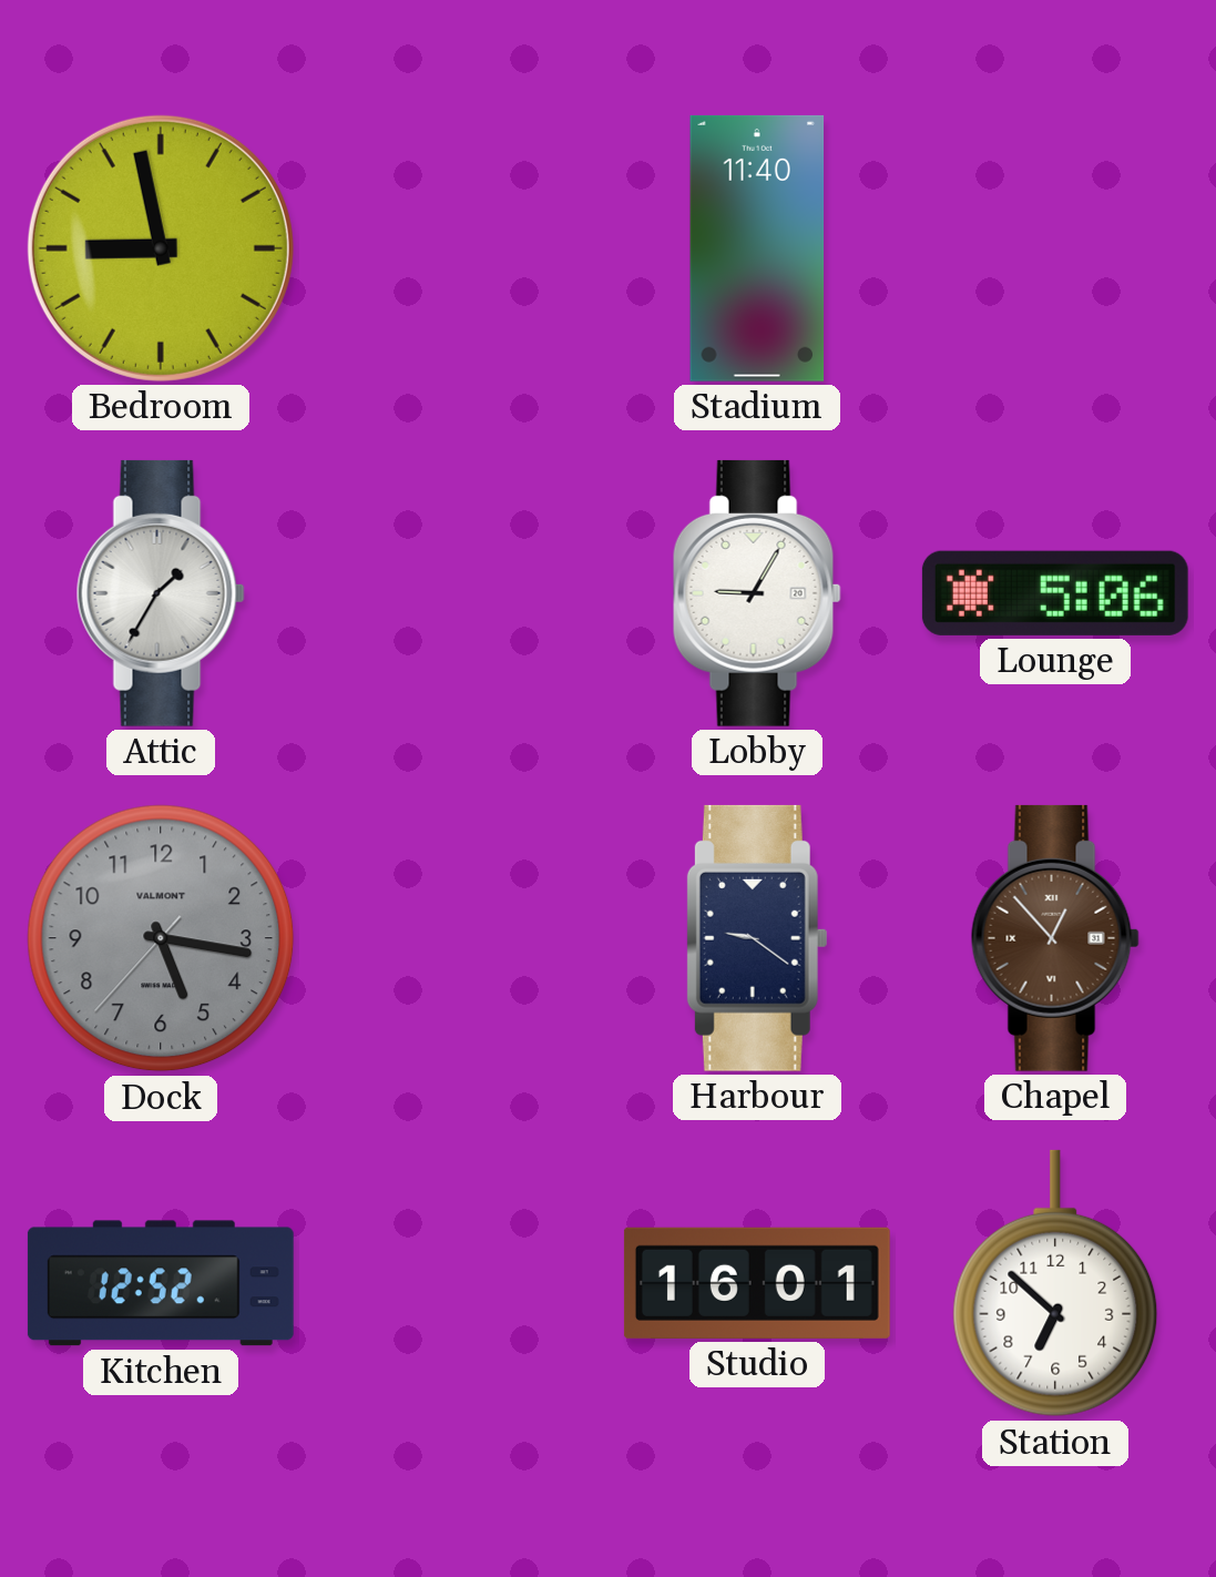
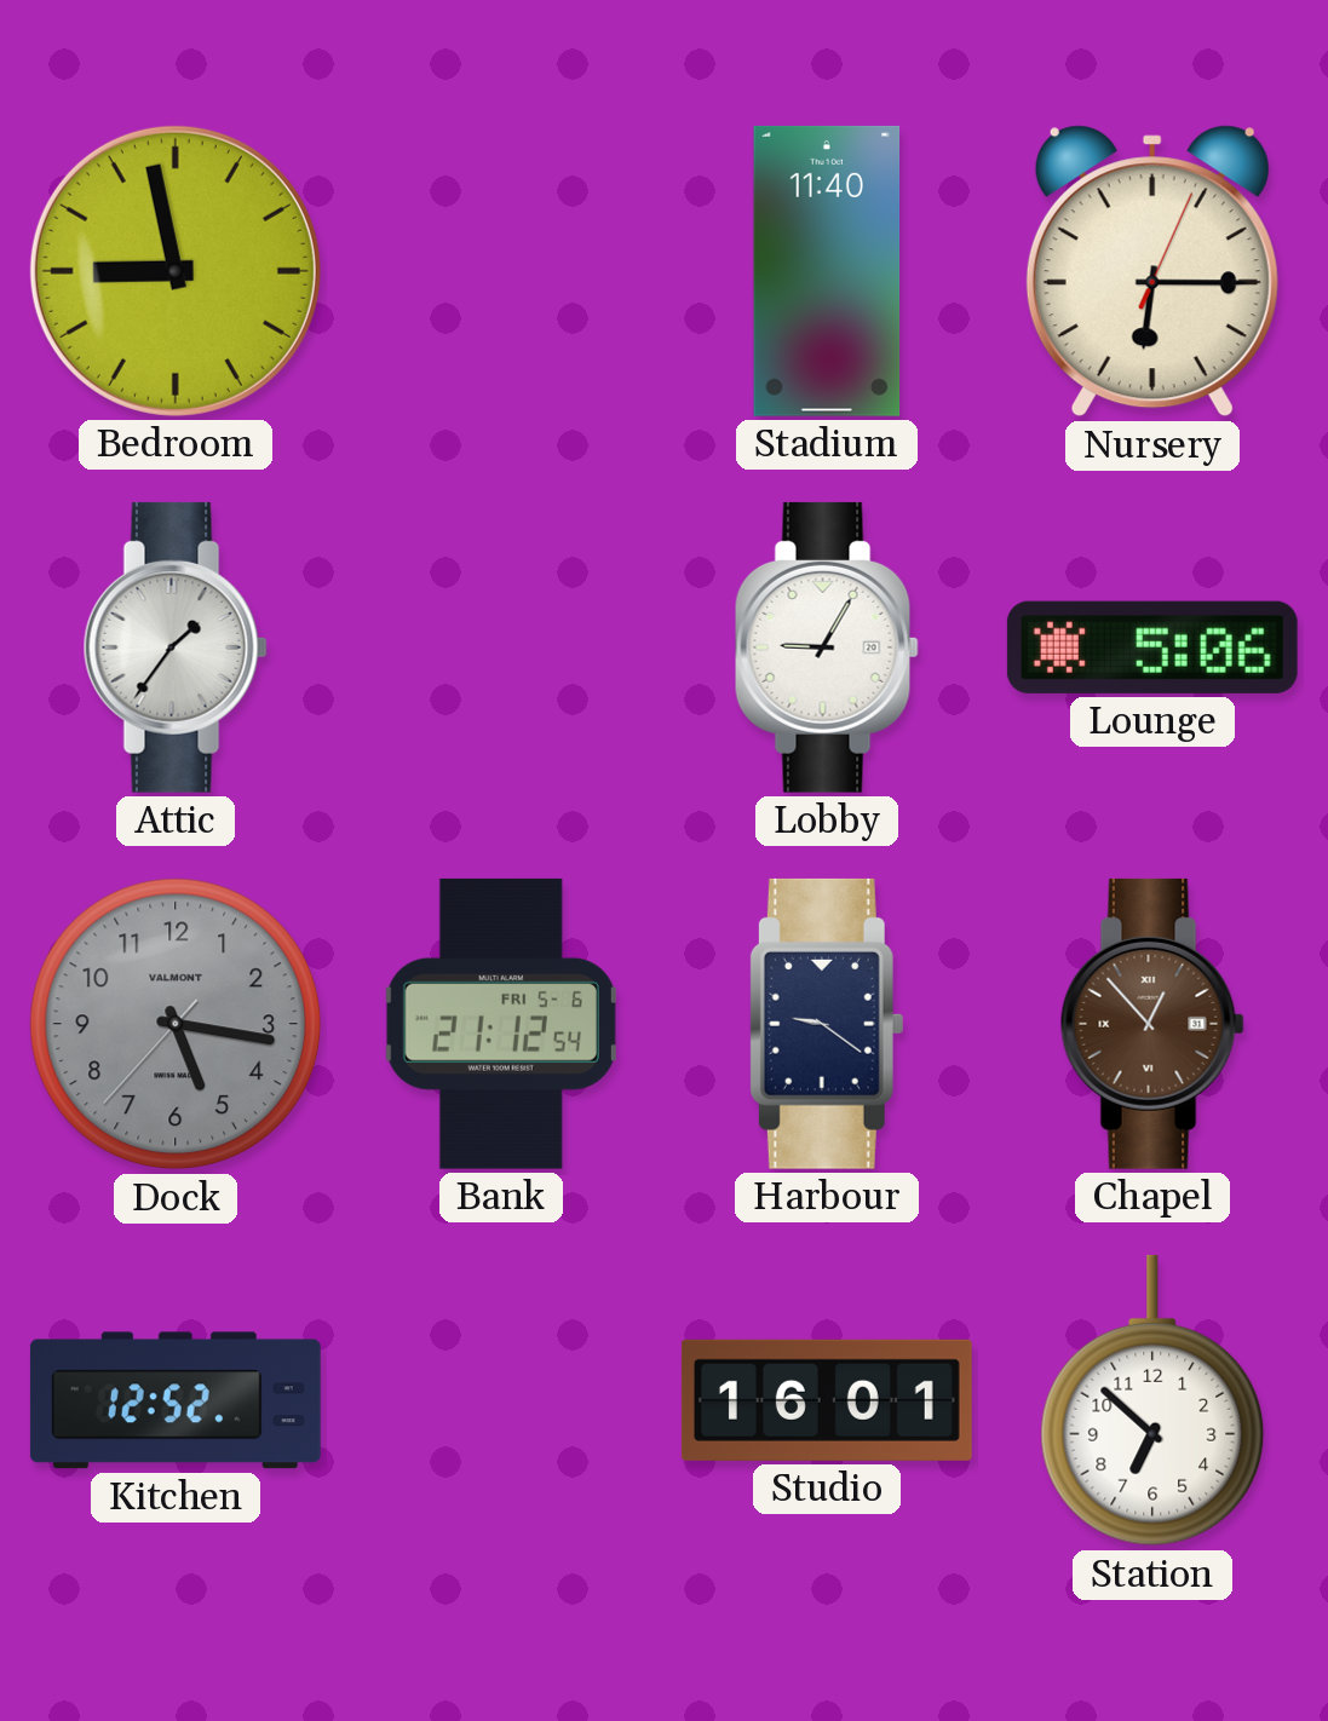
Nursery: none -> 6:15
Attic: 1:35 -> 1:36
Bank: none -> 21:12
